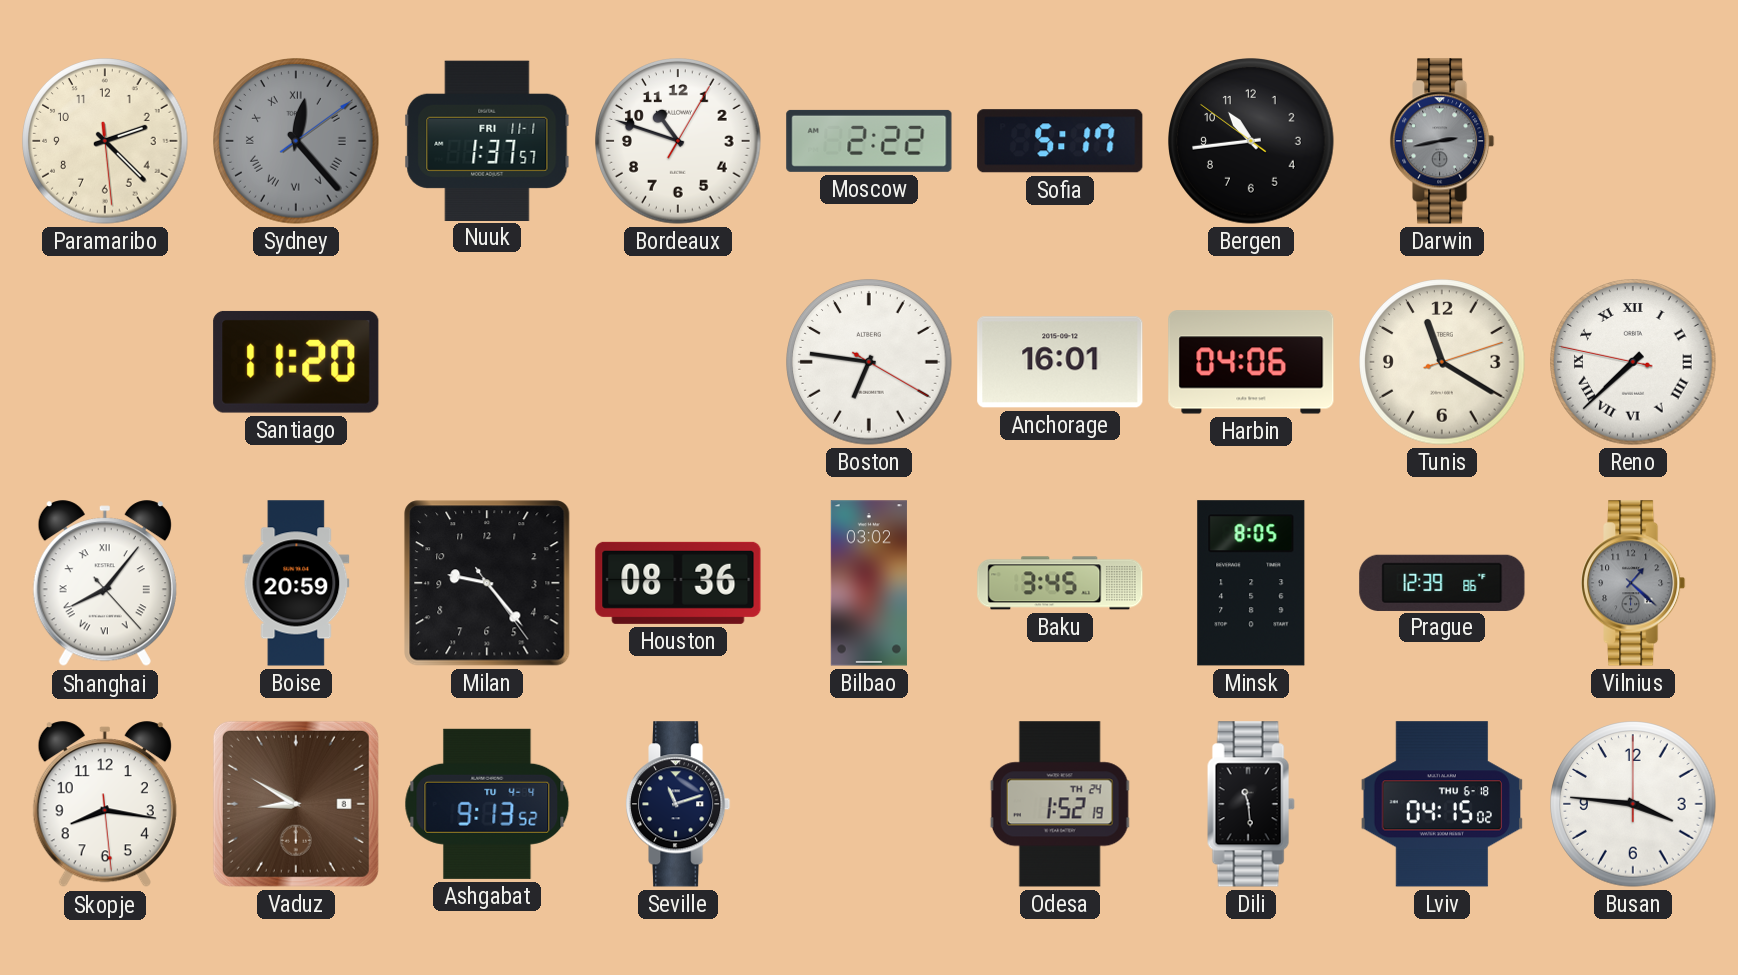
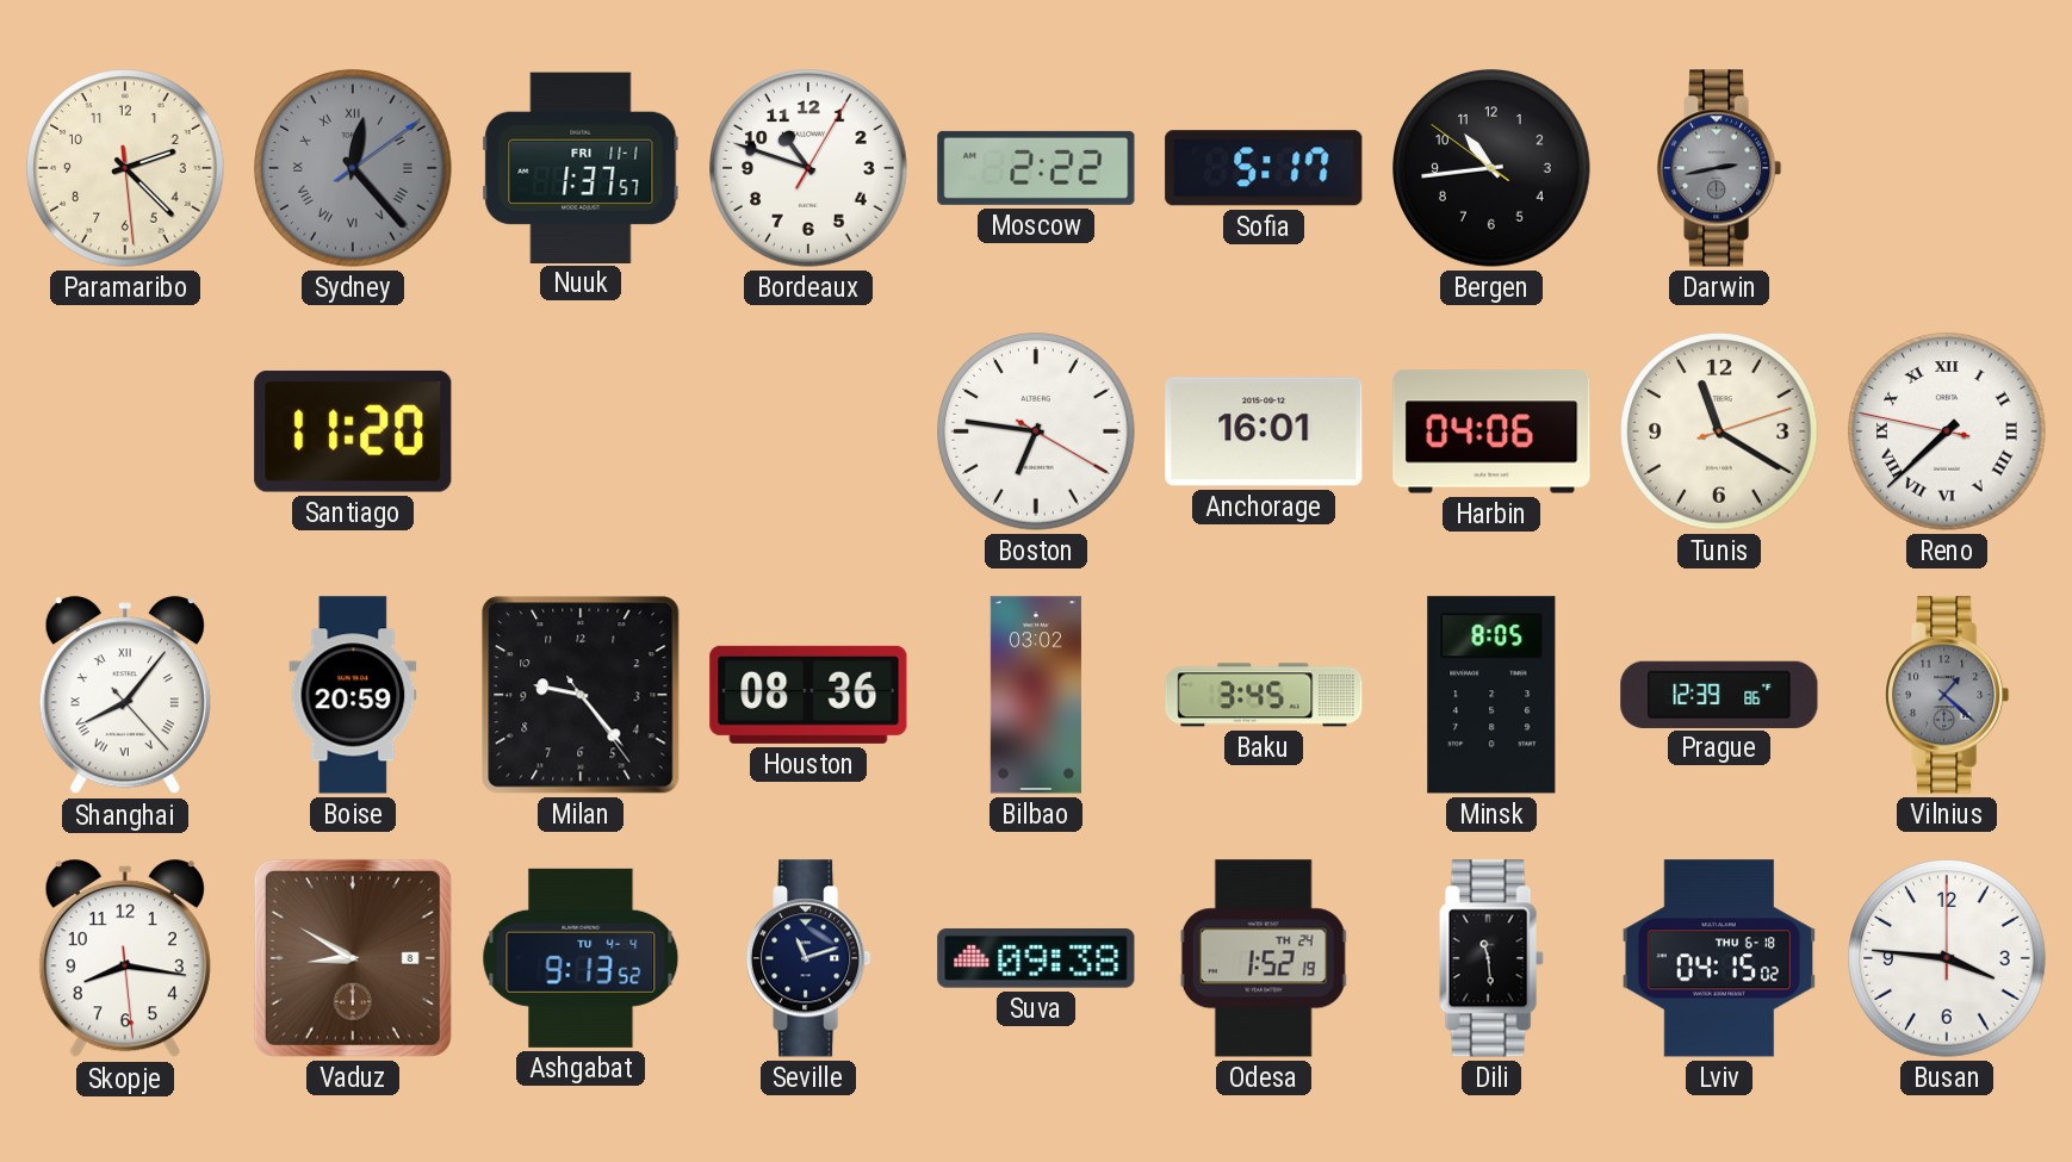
Suva: none -> 09:38
